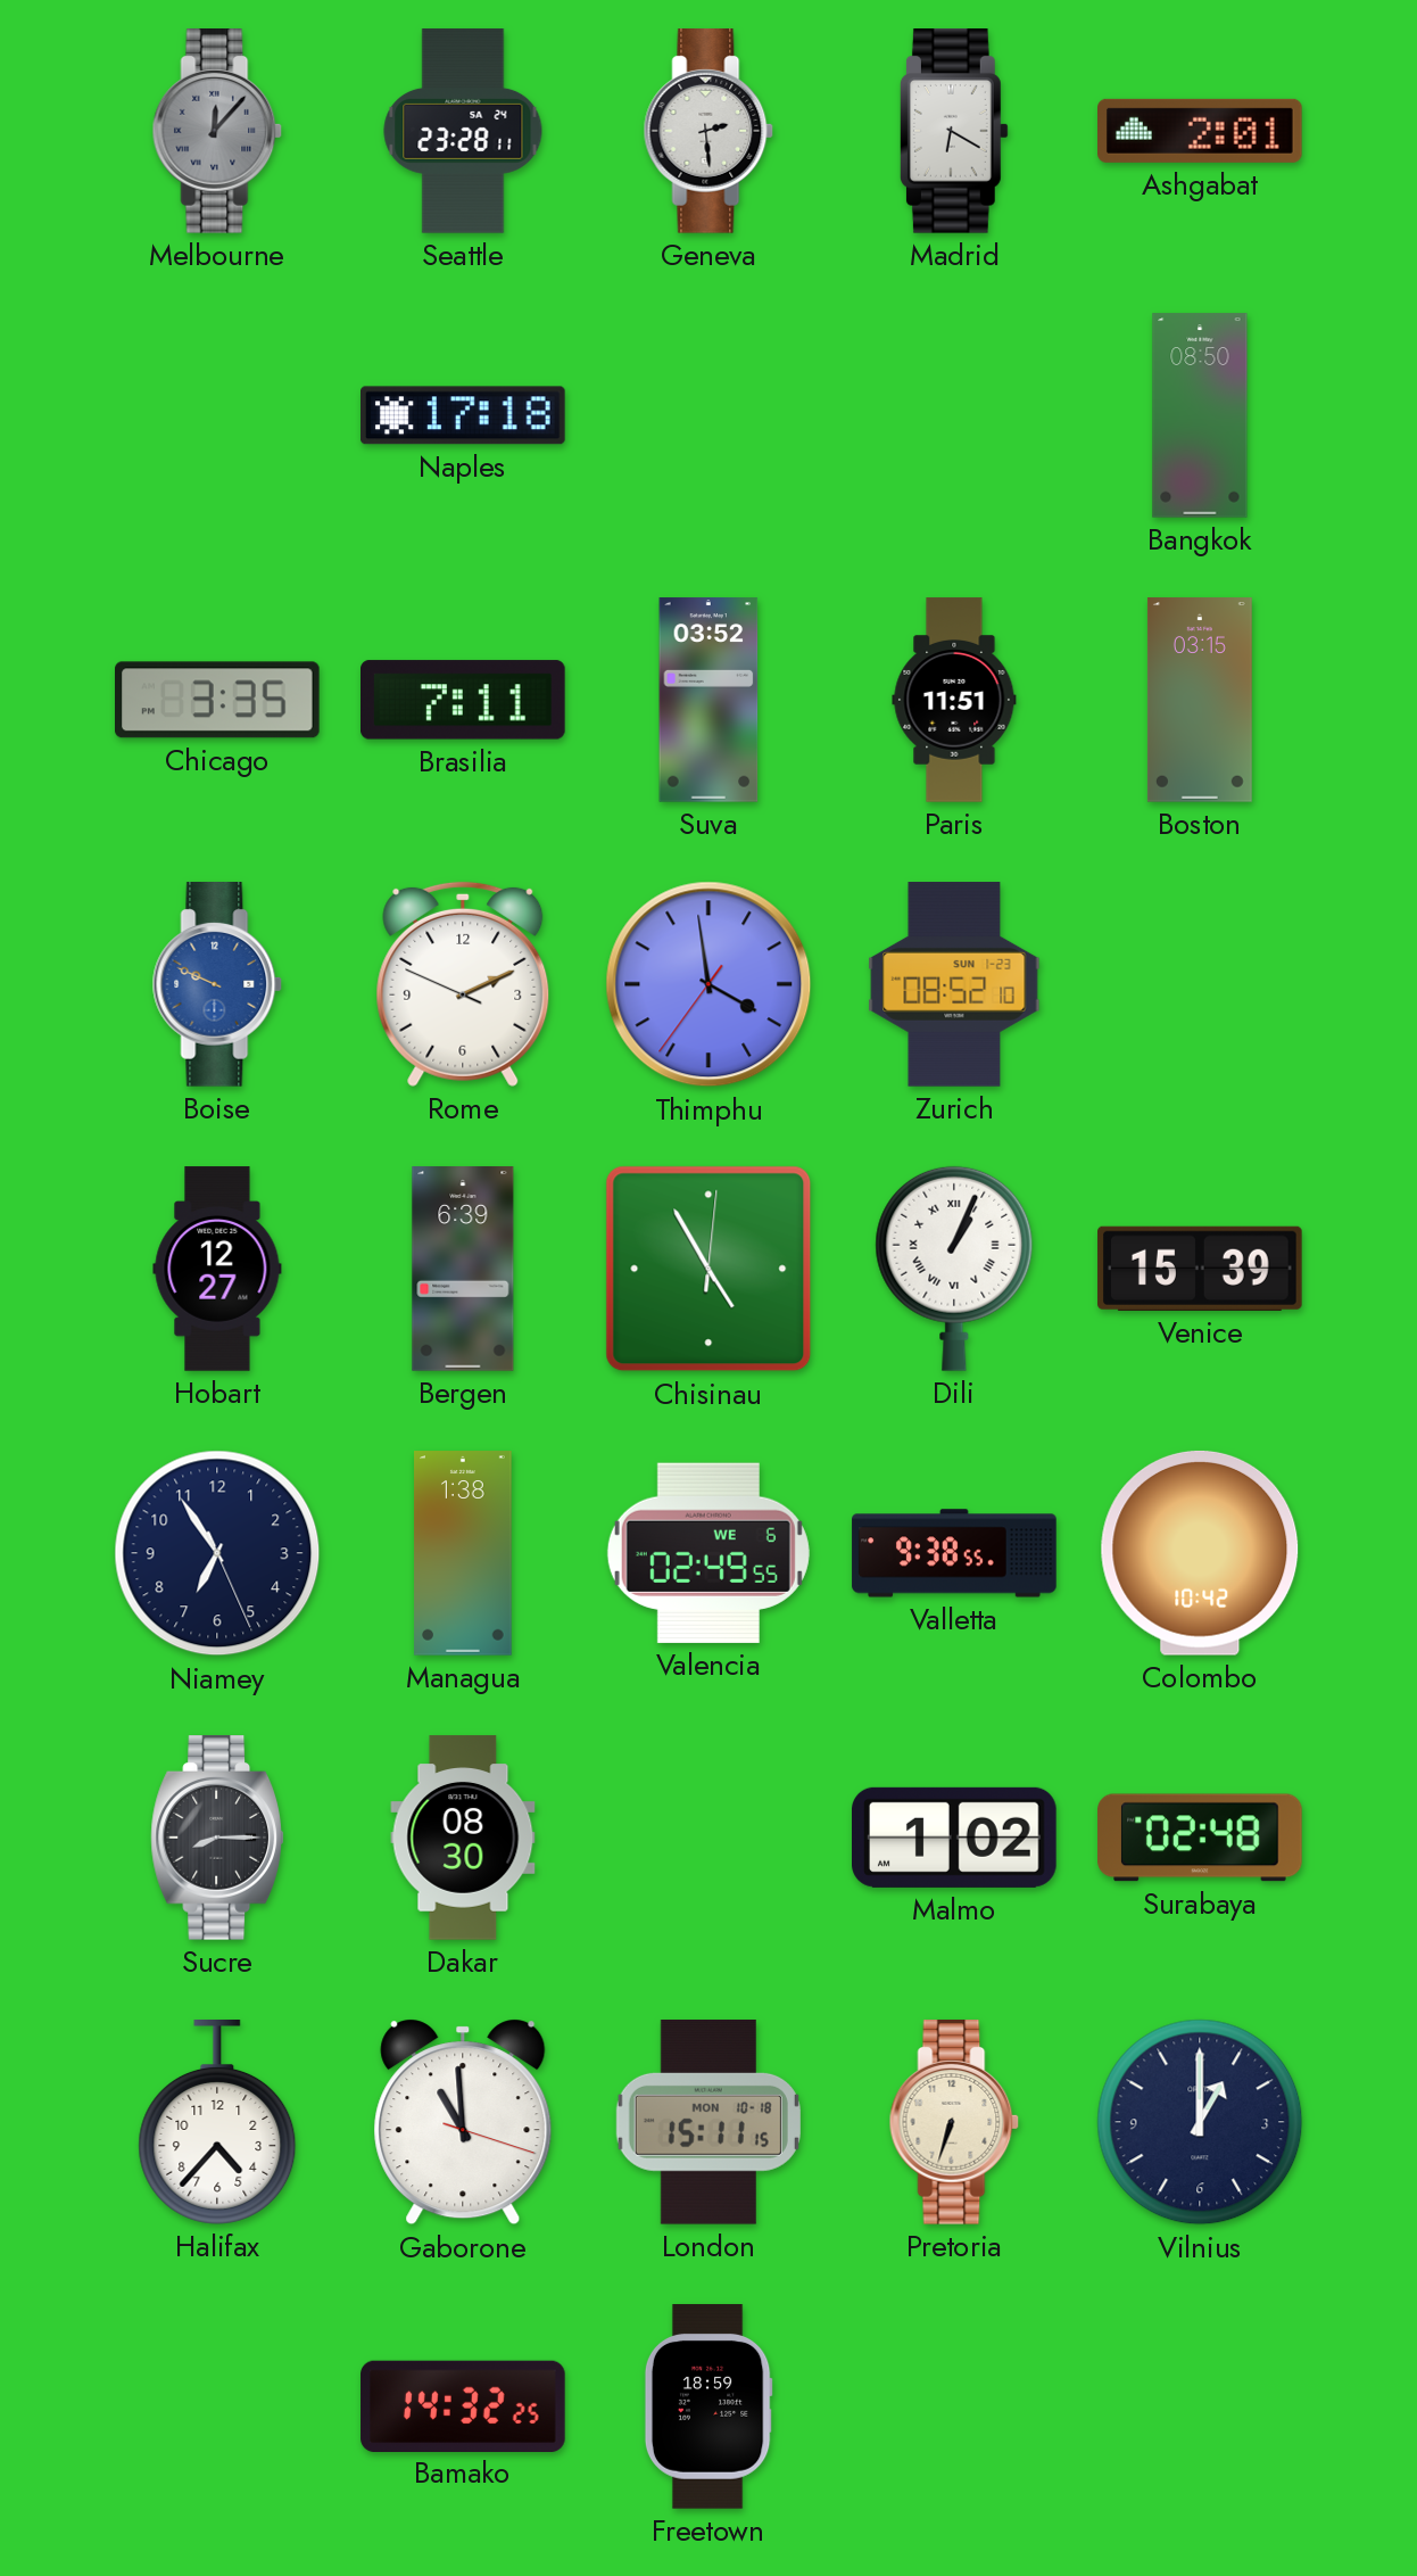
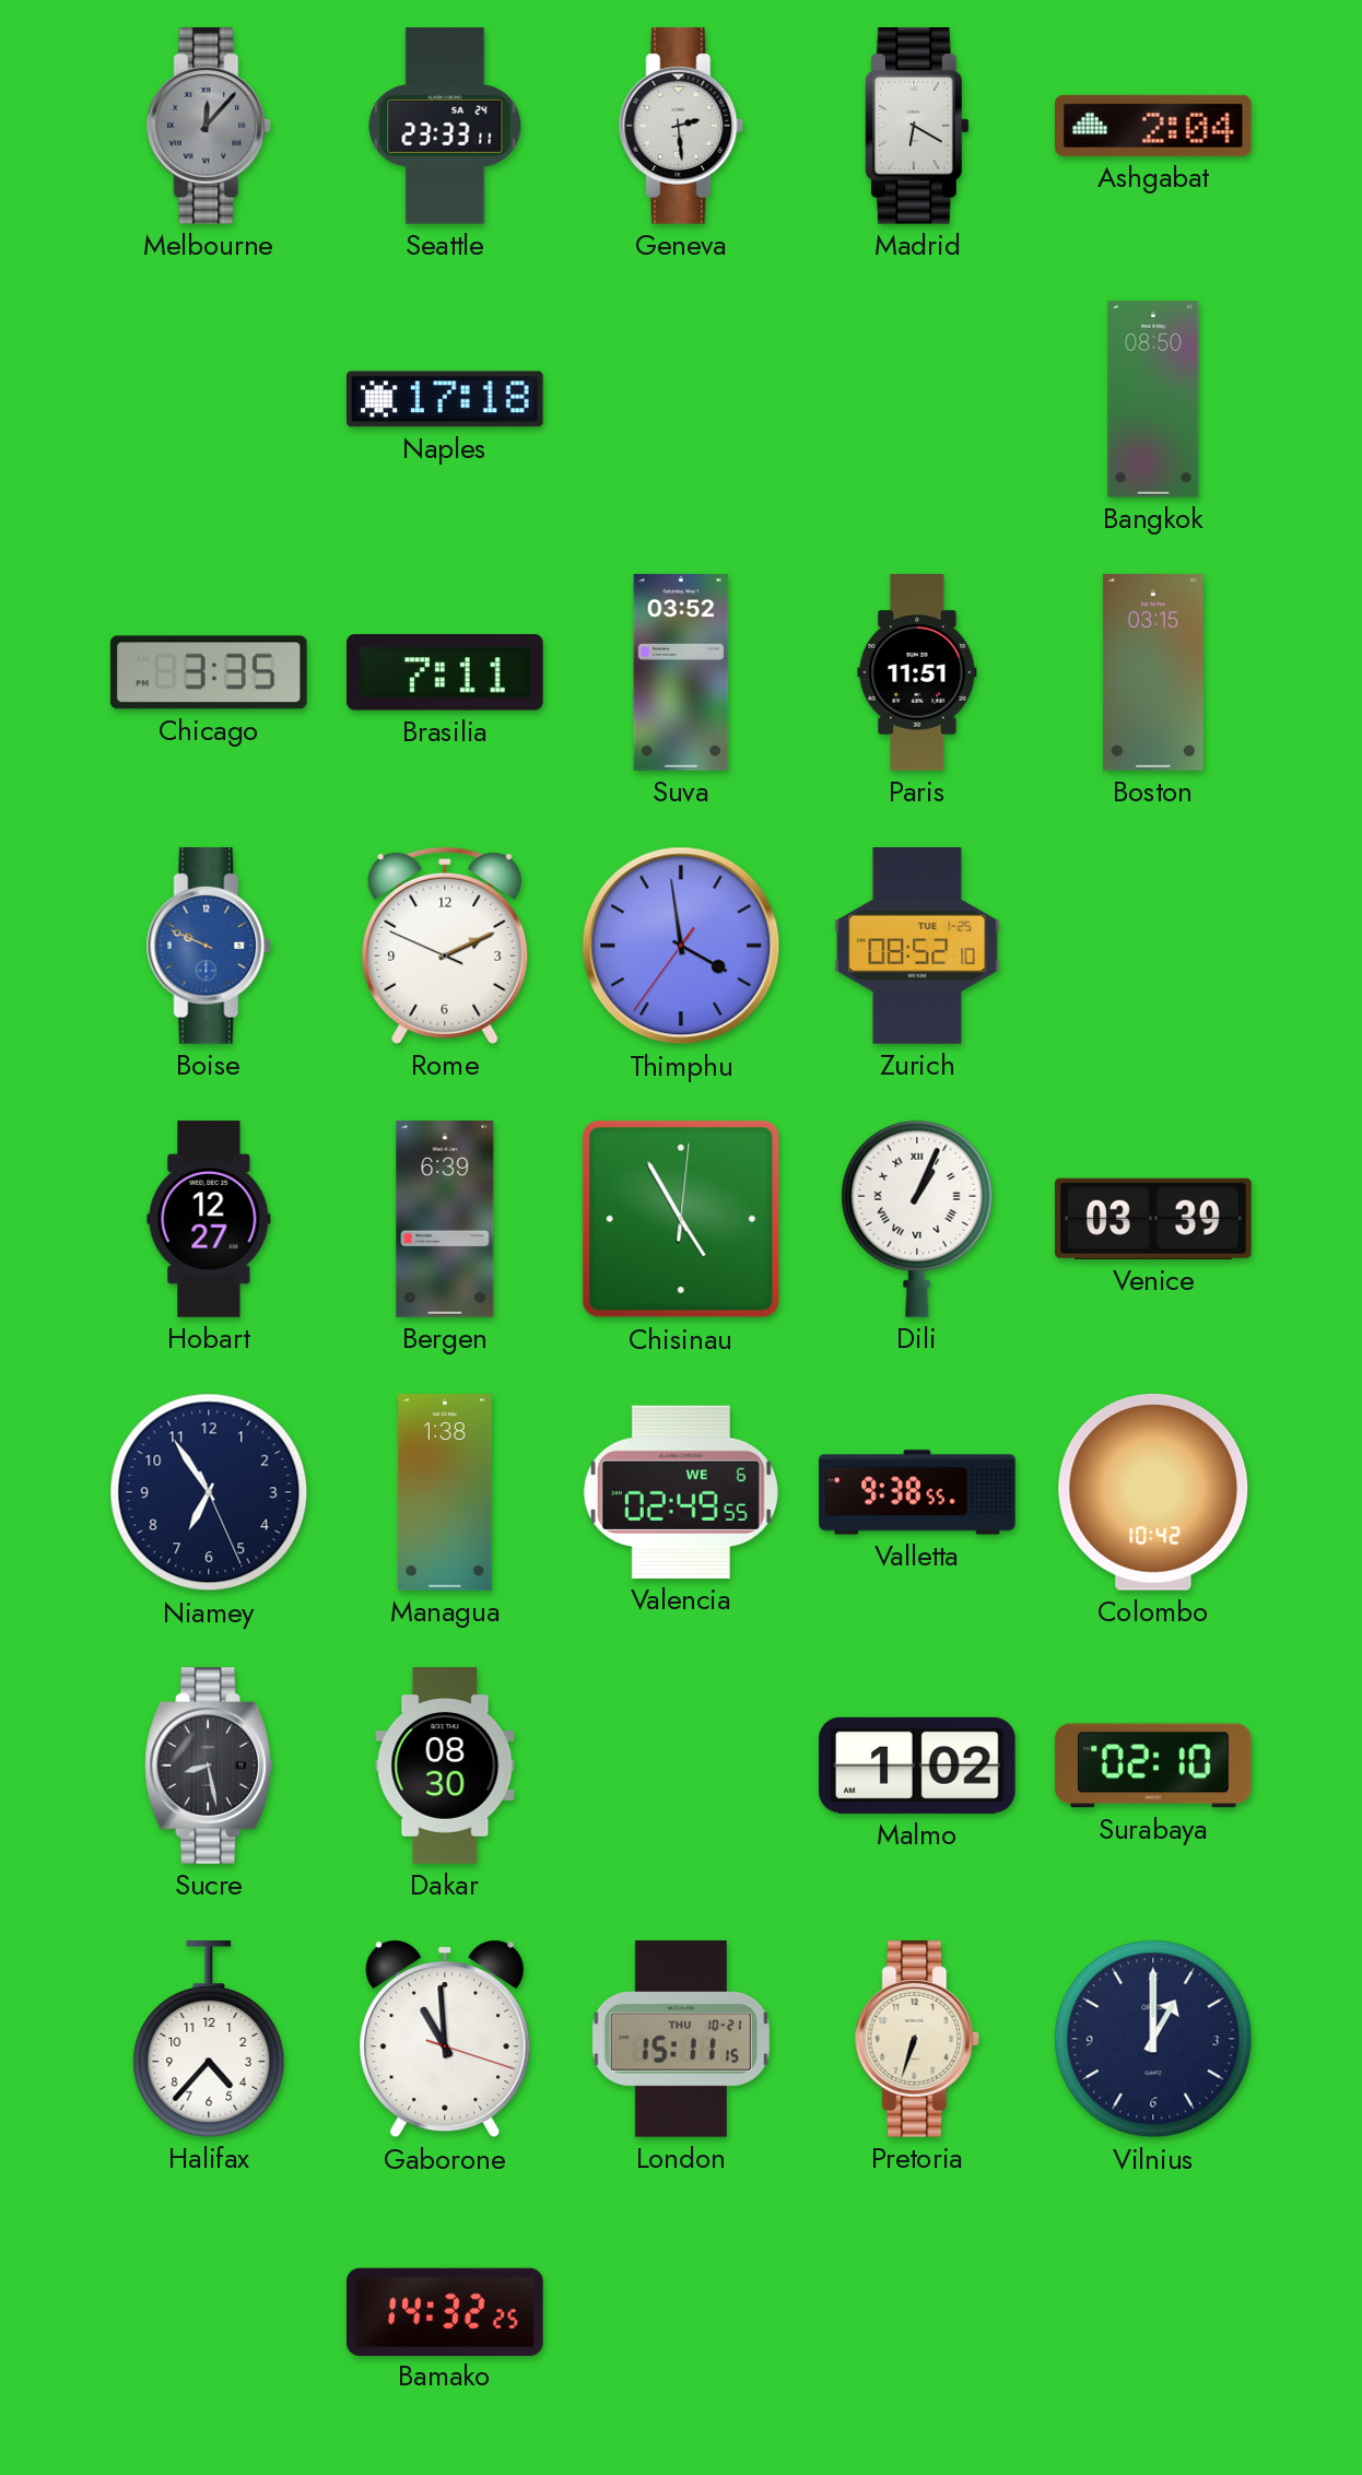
Seattle: 23:28 -> 23:33
Ashgabat: 2:01 -> 2:04
Zurich date: SUN 1-23 -> TUE 1-25
Venice: 15:39 -> 03:39
Sucre: 8:15 -> 8:28
Surabaya: 02:48 -> 02:10
London date: MON 10-18 -> THU 10-21
Freetown: 18:59 -> none
